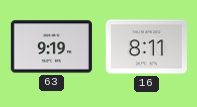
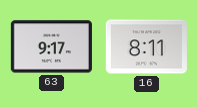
63: 9:19 -> 9:17
